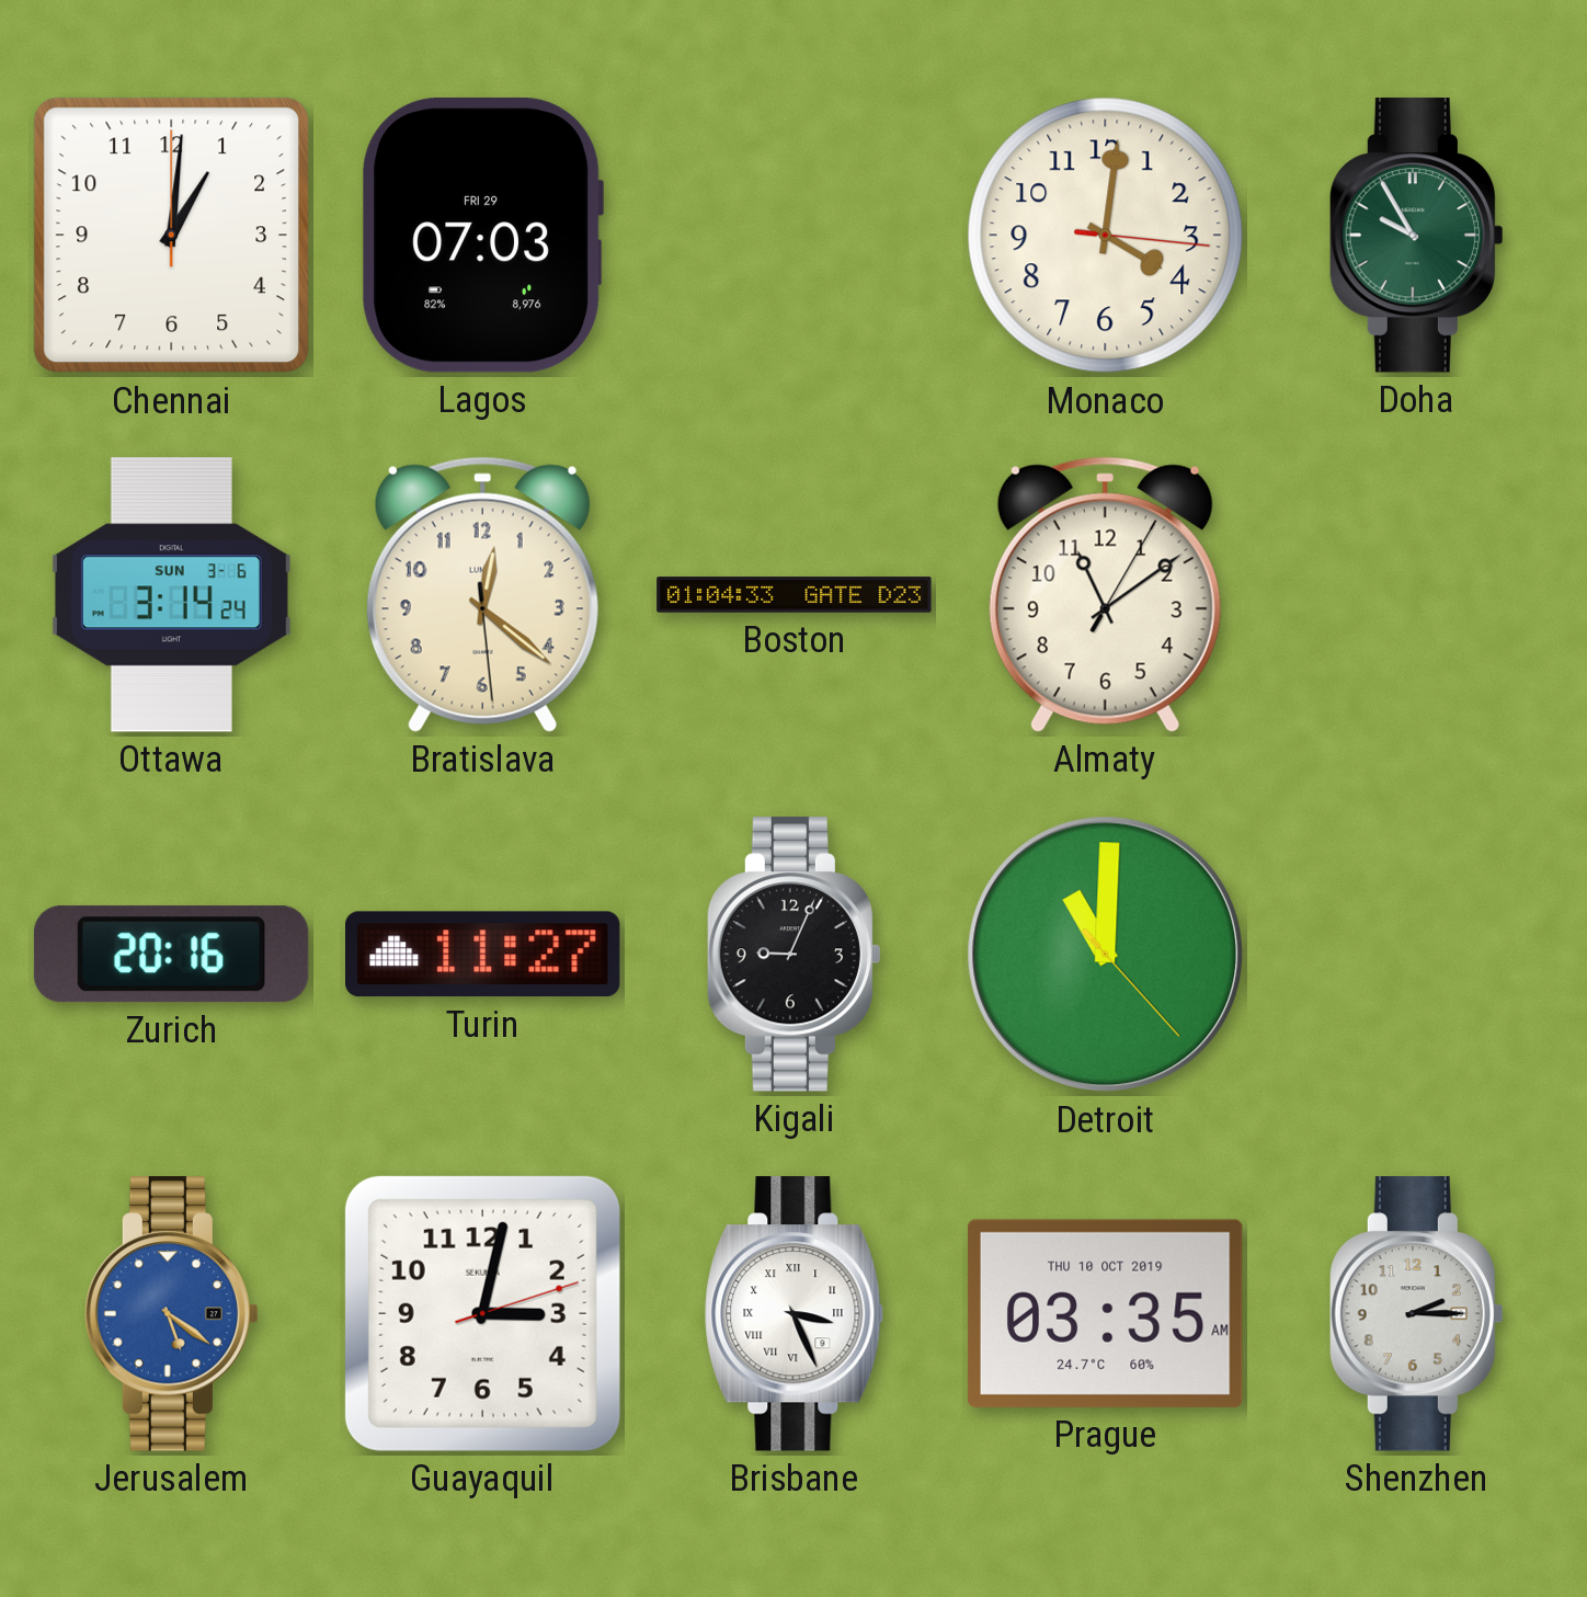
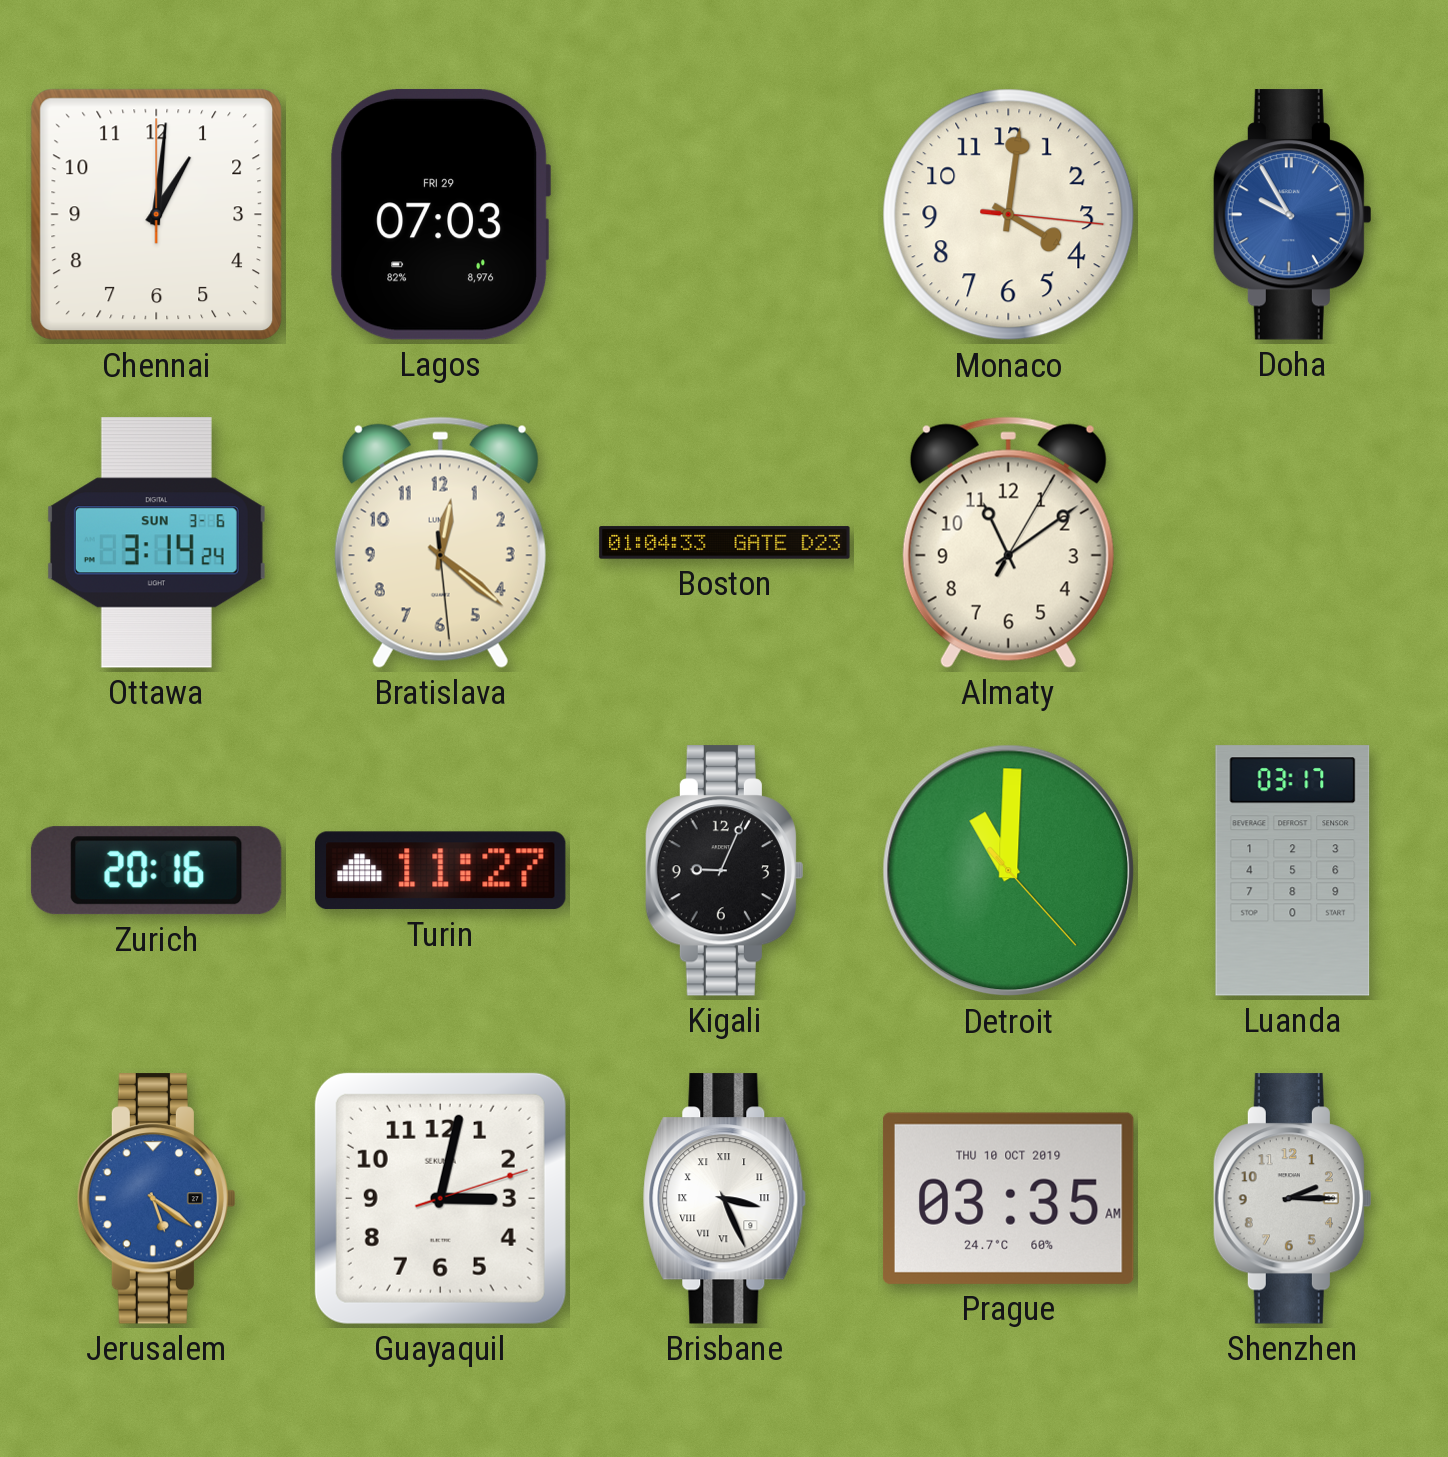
Doha dial: green -> blue
Luanda: none -> 03:17
